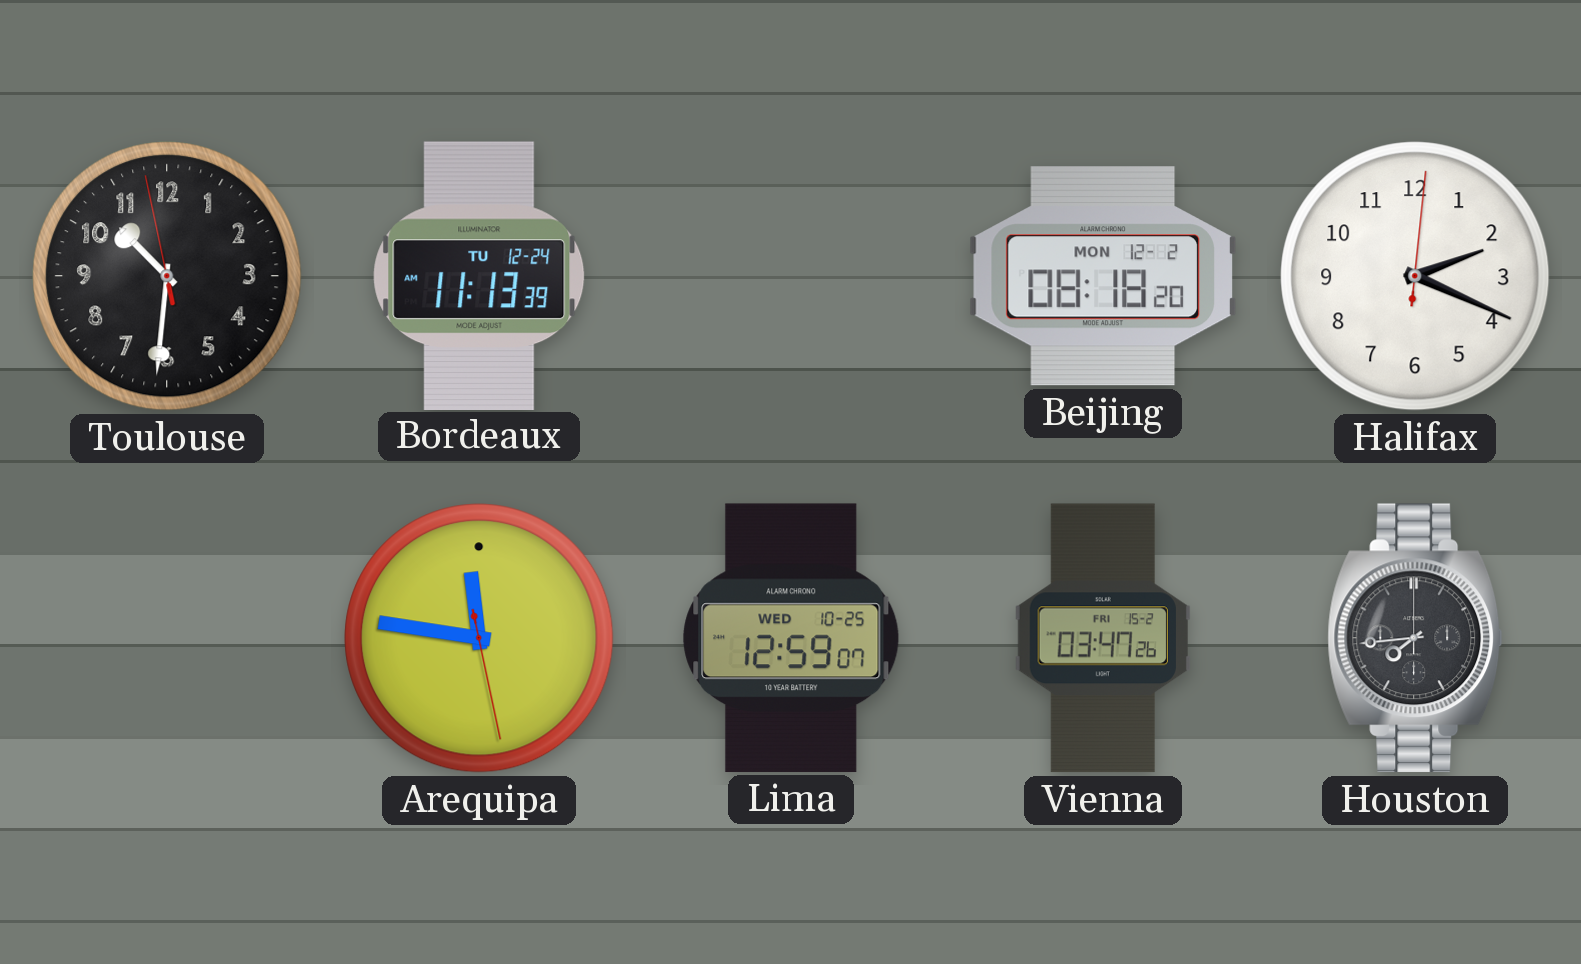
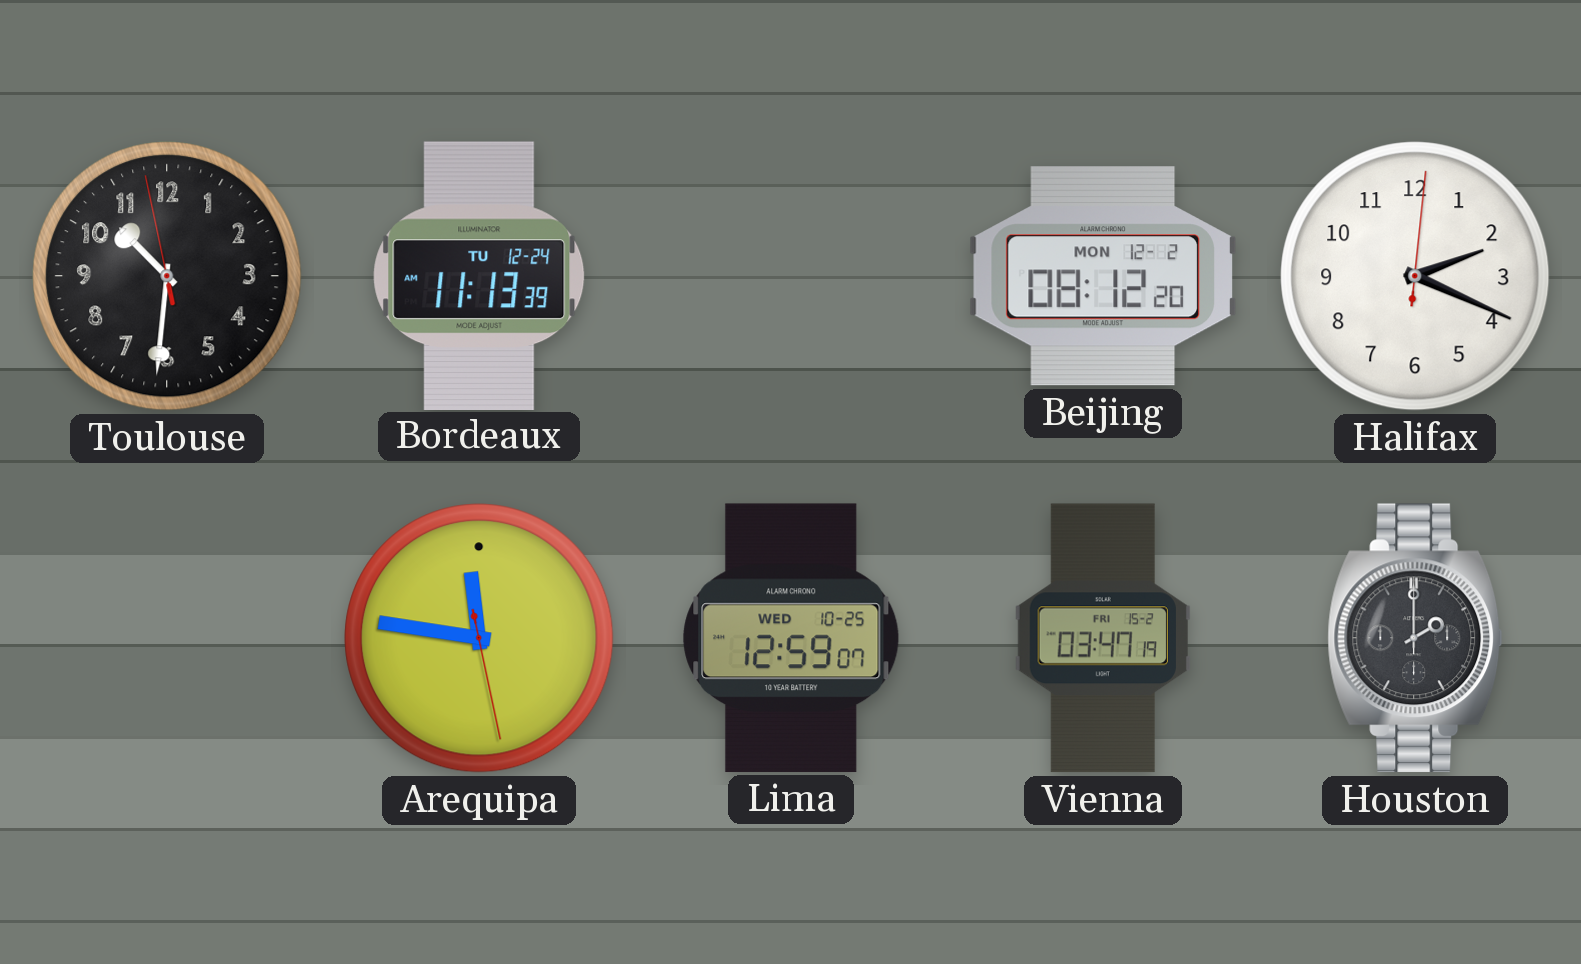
Beijing: 08:18 -> 08:12
Vienna: 03:47:26 -> 03:47:19
Houston: 7:44 -> 2:00
